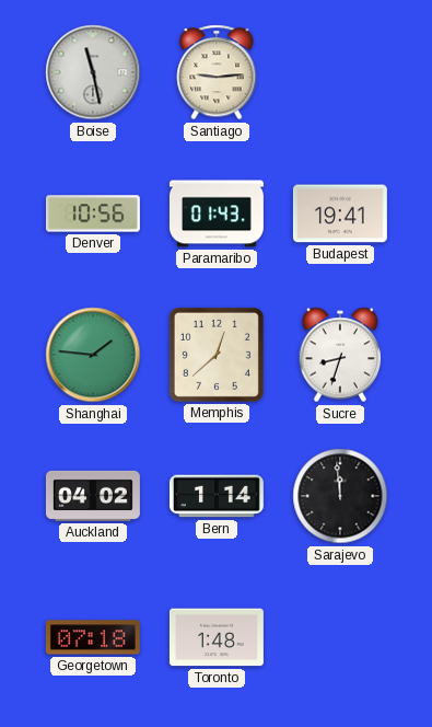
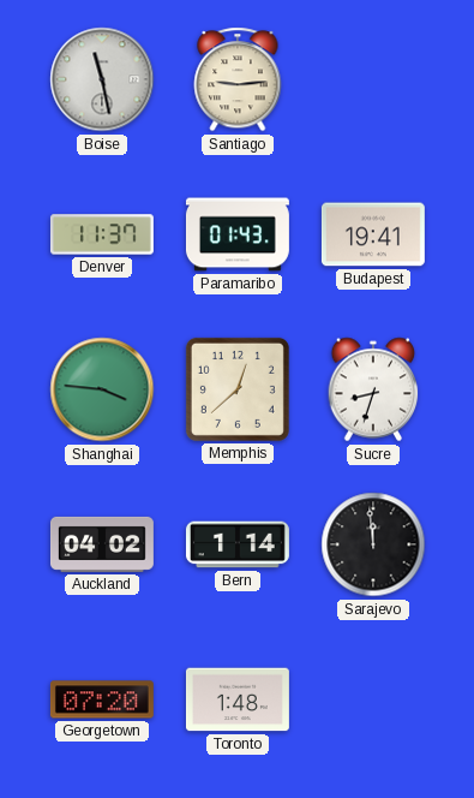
Denver: 10:56 -> 11:37
Shanghai: 1:46 -> 3:46
Georgetown: 07:18 -> 07:20
